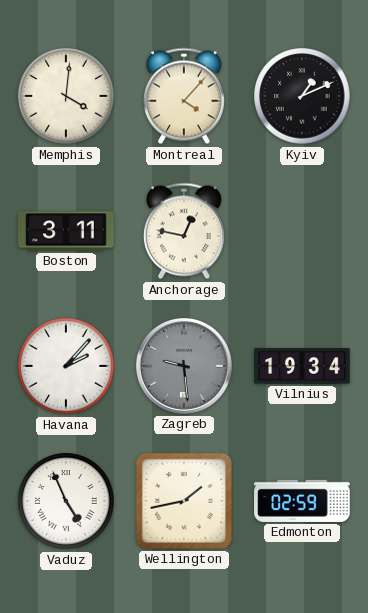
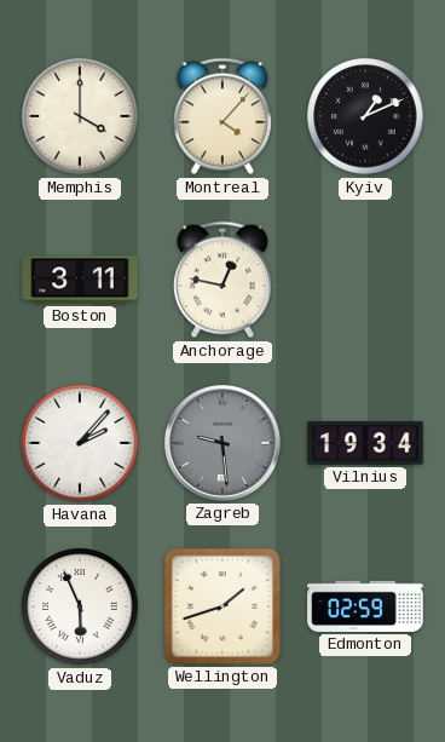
Memphis: 4:01 -> 4:00
Vaduz: 4:56 -> 5:56
Wellington: 1:43 -> 1:42
